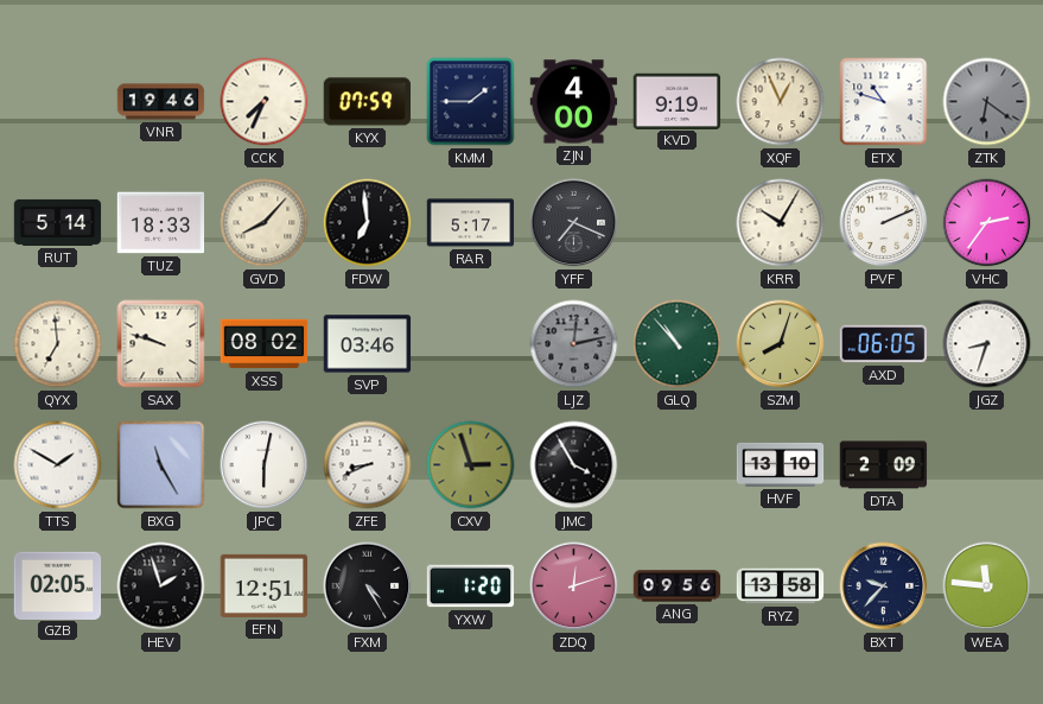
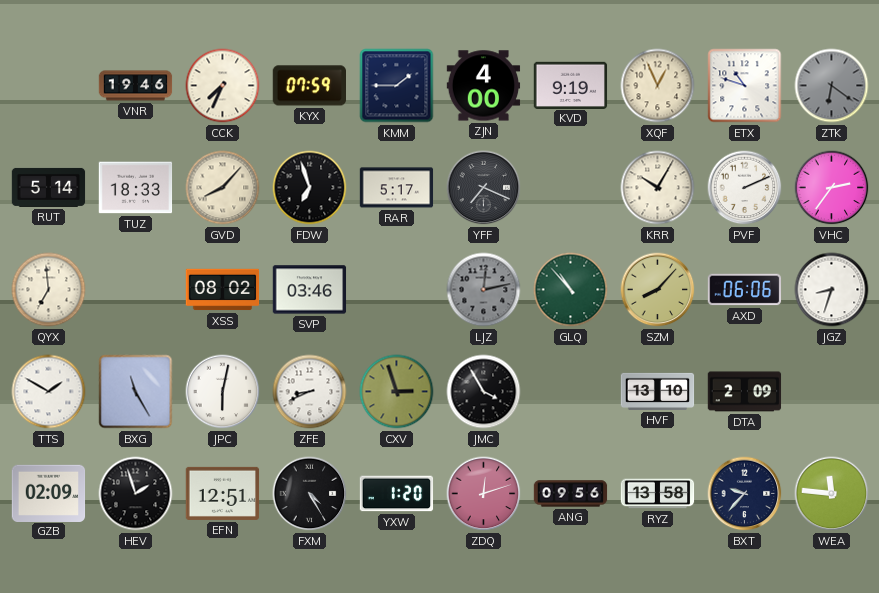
FDW: 6:59 -> 6:57
SAX: 9:48 -> none
SZM: 8:03 -> 8:07
AXD: 06:05 -> 06:06
GZB: 02:05 -> 02:09
